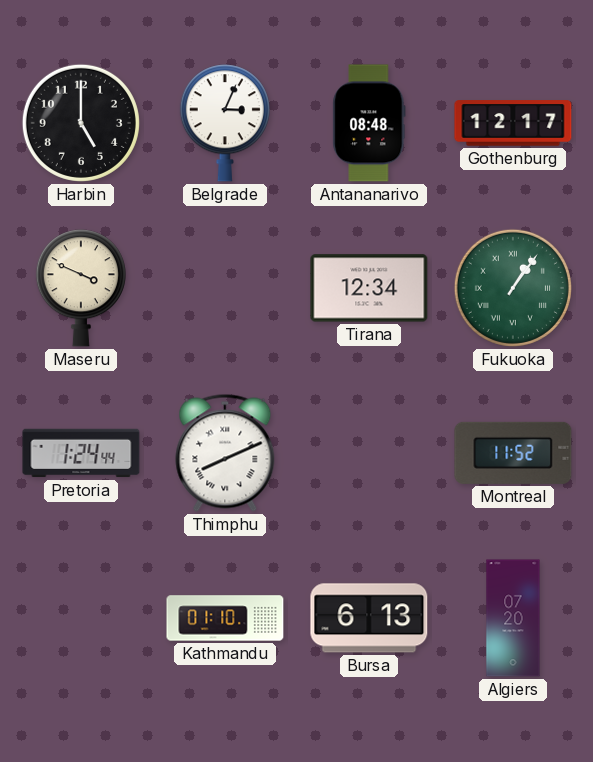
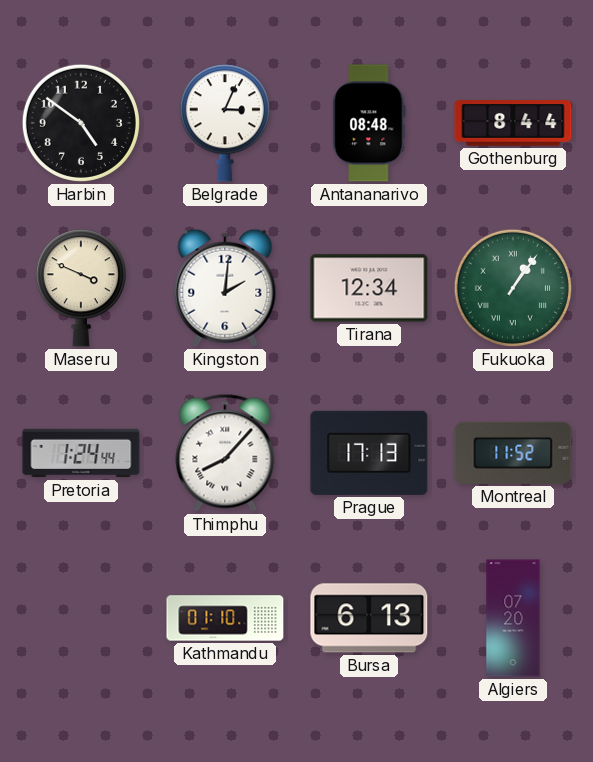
Harbin: 5:00 -> 4:51
Gothenburg: 12:17 -> 8:44
Kingston: none -> 2:01
Thimphu: 8:11 -> 8:07
Prague: none -> 17:13
